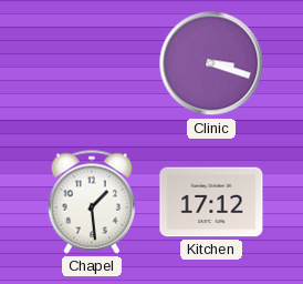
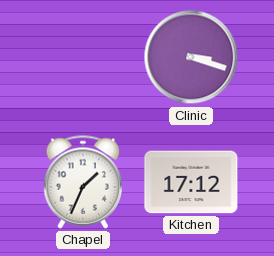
Chapel: 1:29 -> 1:34
